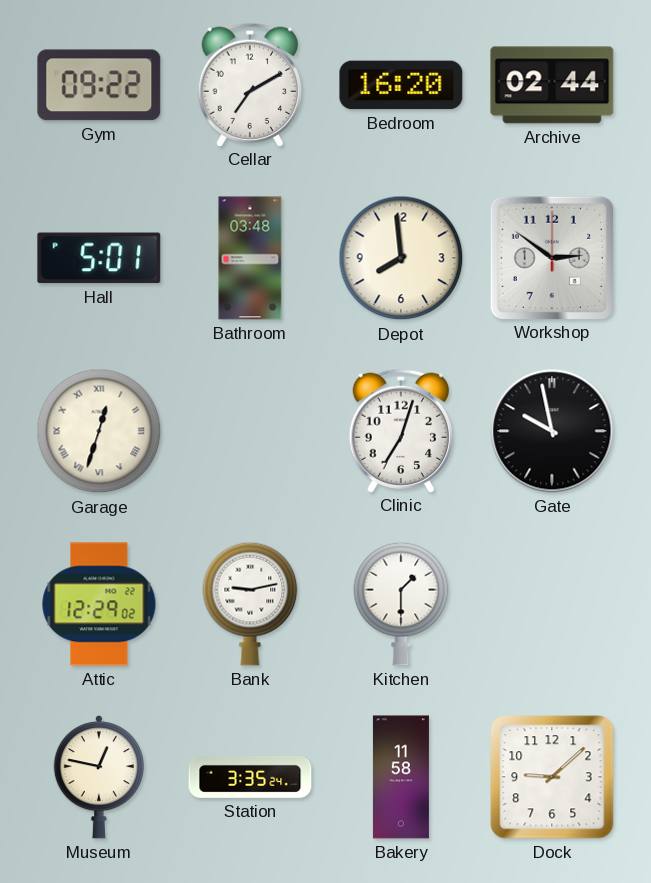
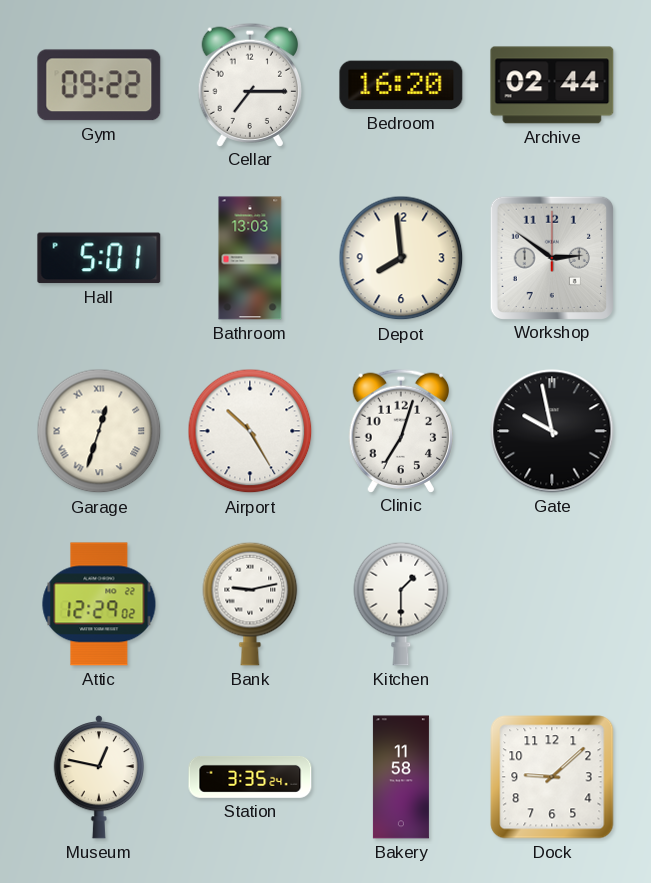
Cellar: 7:10 -> 7:15
Bathroom: 03:48 -> 13:03
Airport: none -> 10:25
